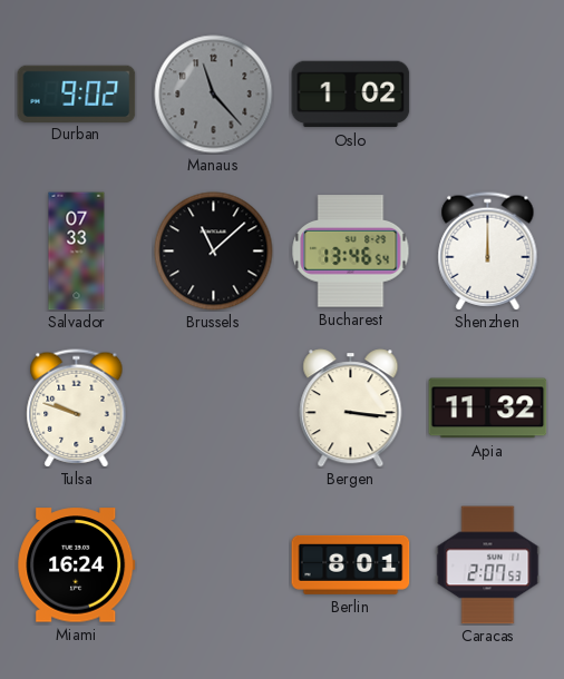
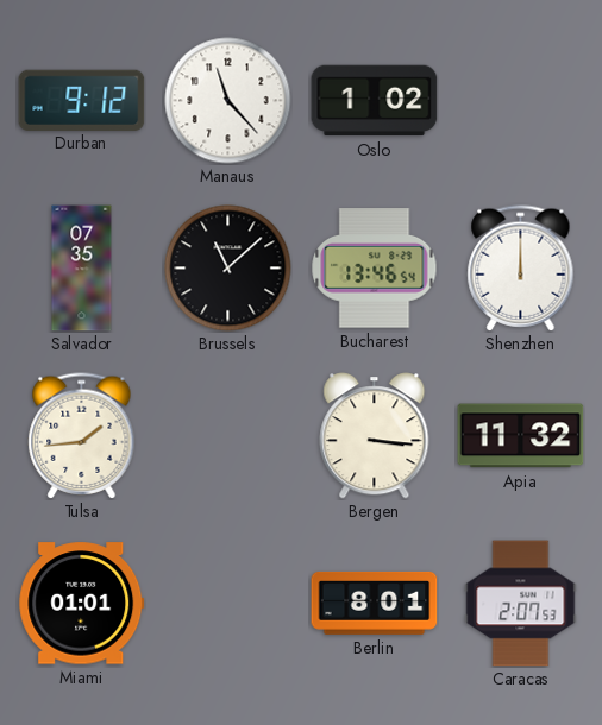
Durban: 9:02 -> 9:12
Manaus dial: grey -> white
Salvador: 07:33 -> 07:35
Tulsa: 9:48 -> 1:44
Miami: 16:24 -> 01:01
